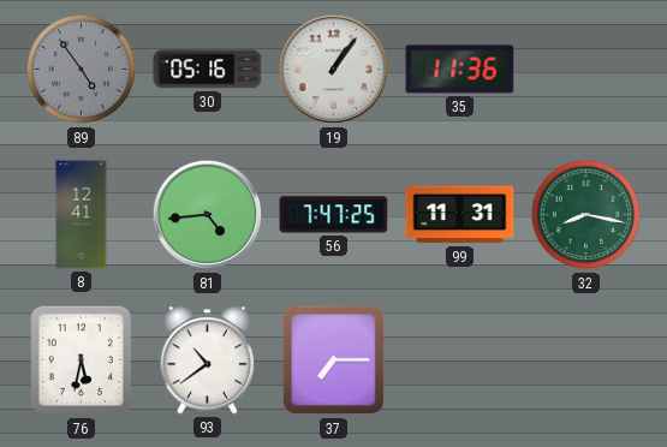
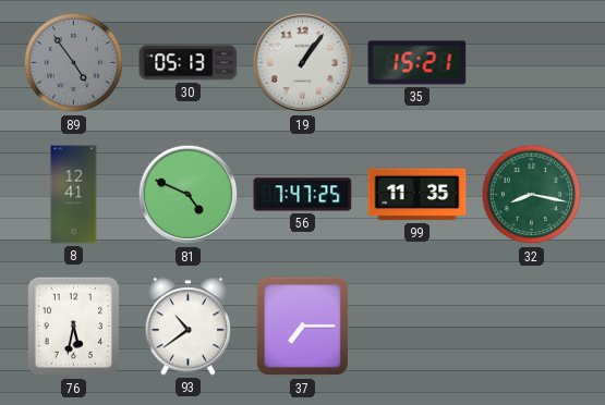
30: 05:16 -> 05:13
35: 11:36 -> 15:21
81: 4:44 -> 4:49
99: 11:31 -> 11:35
